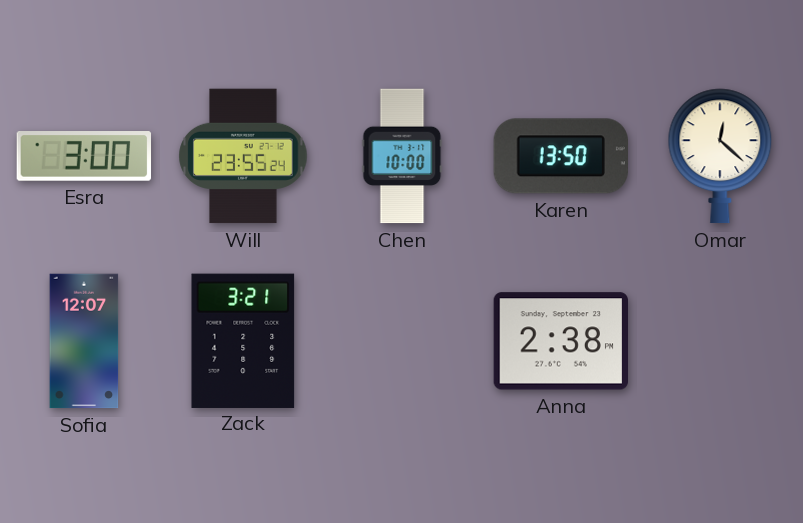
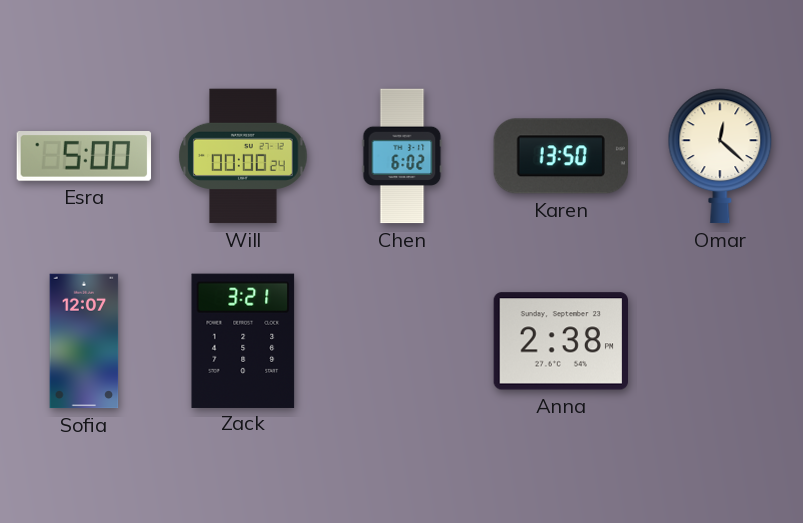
Esra: 3:00 -> 5:00
Will: 23:55 -> 00:00
Chen: 10:00 -> 6:02
